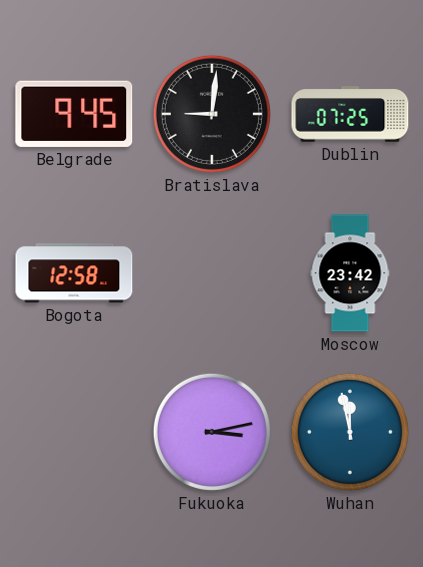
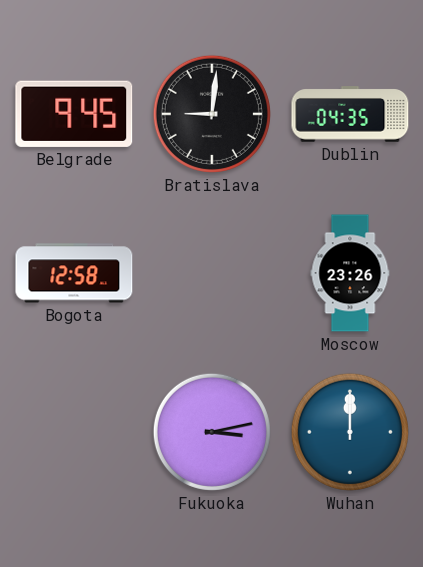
Dublin: 07:25 -> 04:35
Moscow: 23:42 -> 23:26
Wuhan: 11:58 -> 12:00
